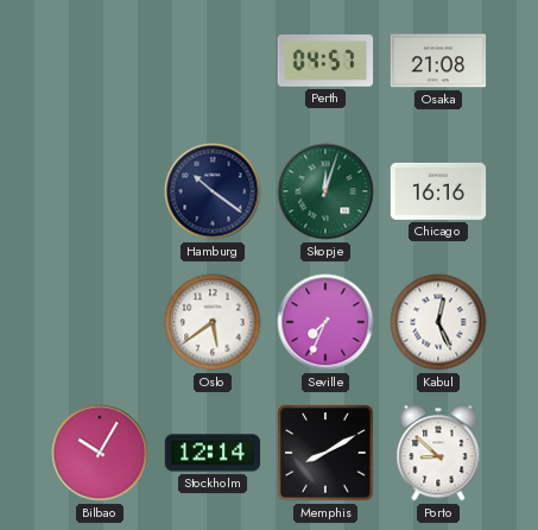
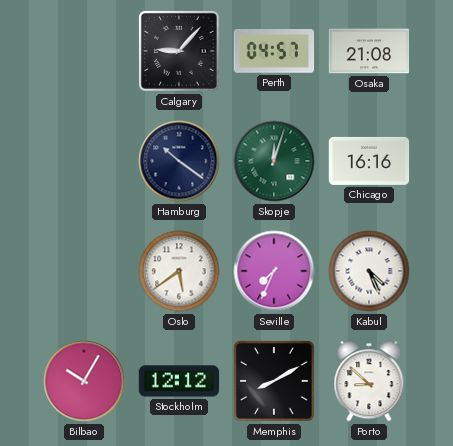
Calgary: none -> 9:07
Kabul: 12:26 -> 4:26
Stockholm: 12:14 -> 12:12
